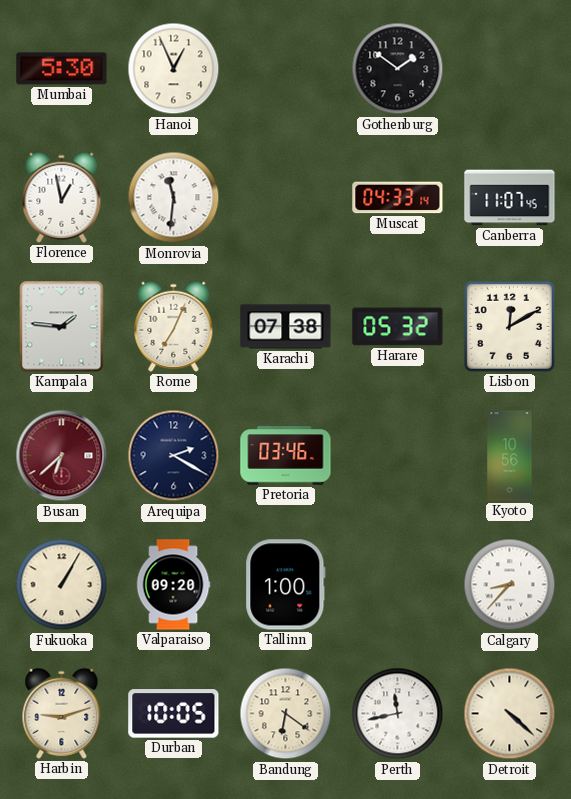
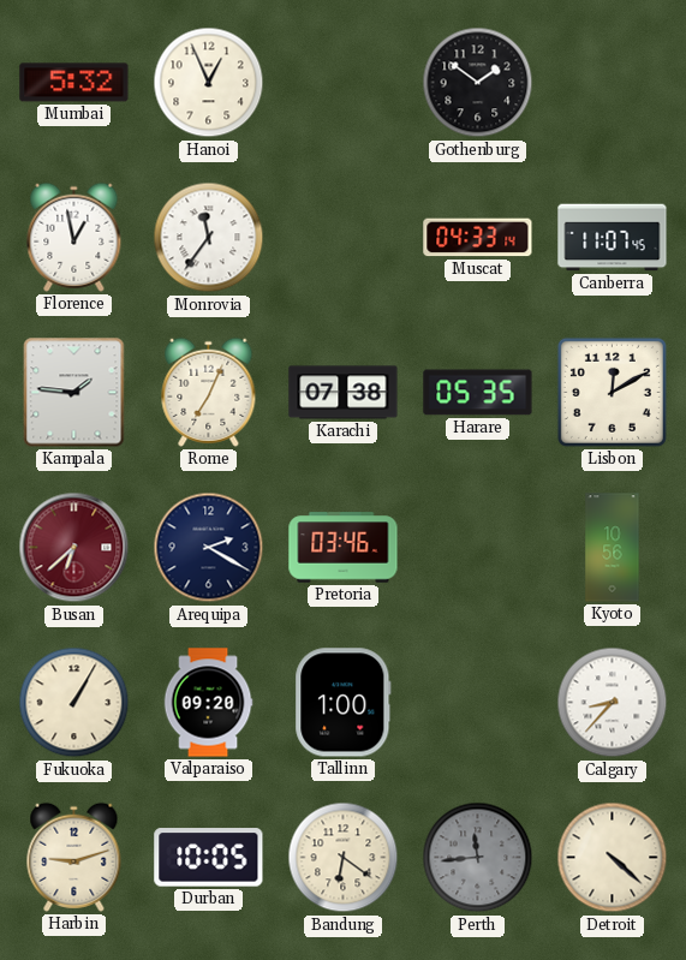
Mumbai: 5:30 -> 5:32
Monrovia: 11:31 -> 11:36
Harare: 05:32 -> 05:35
Perth: 11:43 -> 11:44
Perth dial: white -> grey
